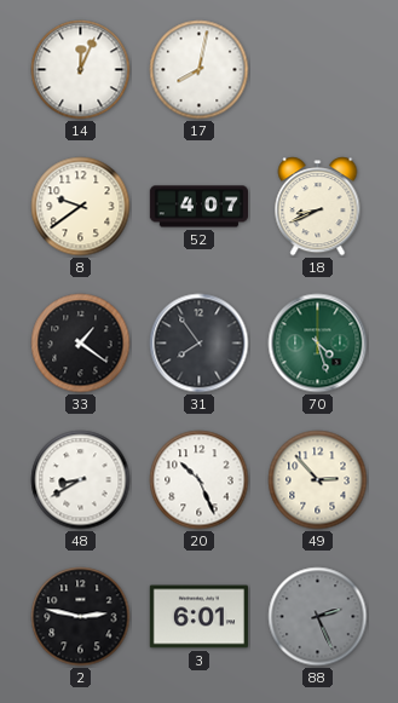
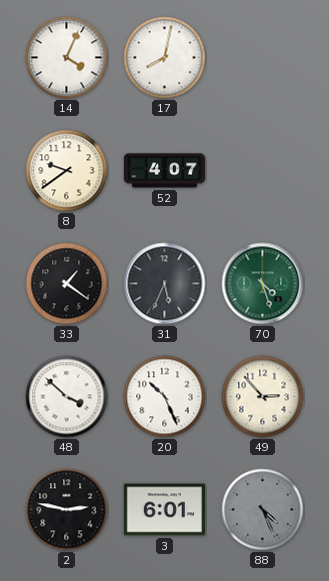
14: 12:04 -> 4:04
18: 8:41 -> none
31: 7:54 -> 5:34
48: 8:40 -> 3:52
88: 2:26 -> 4:26
